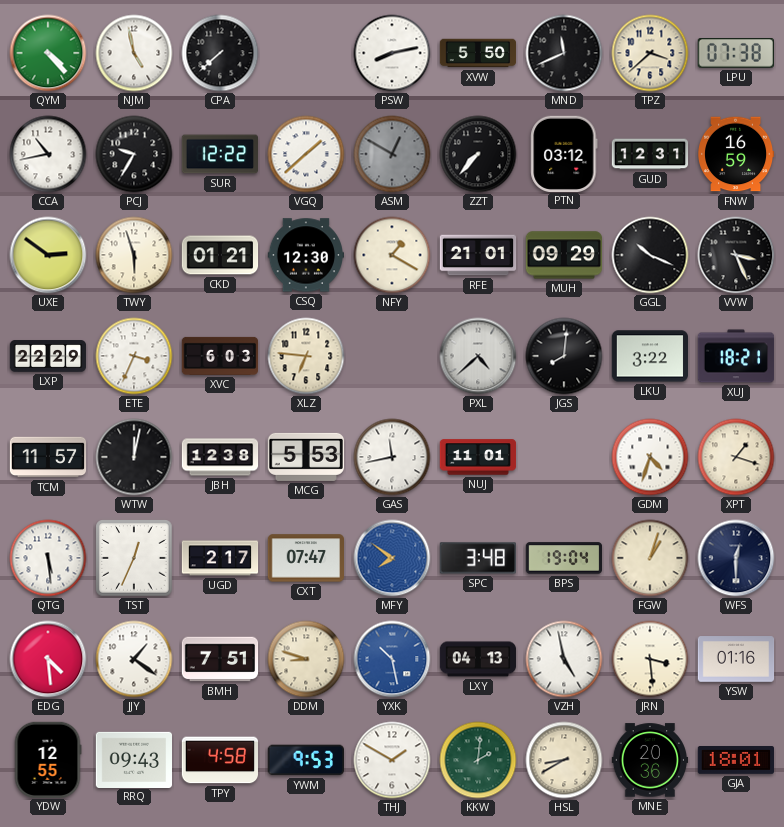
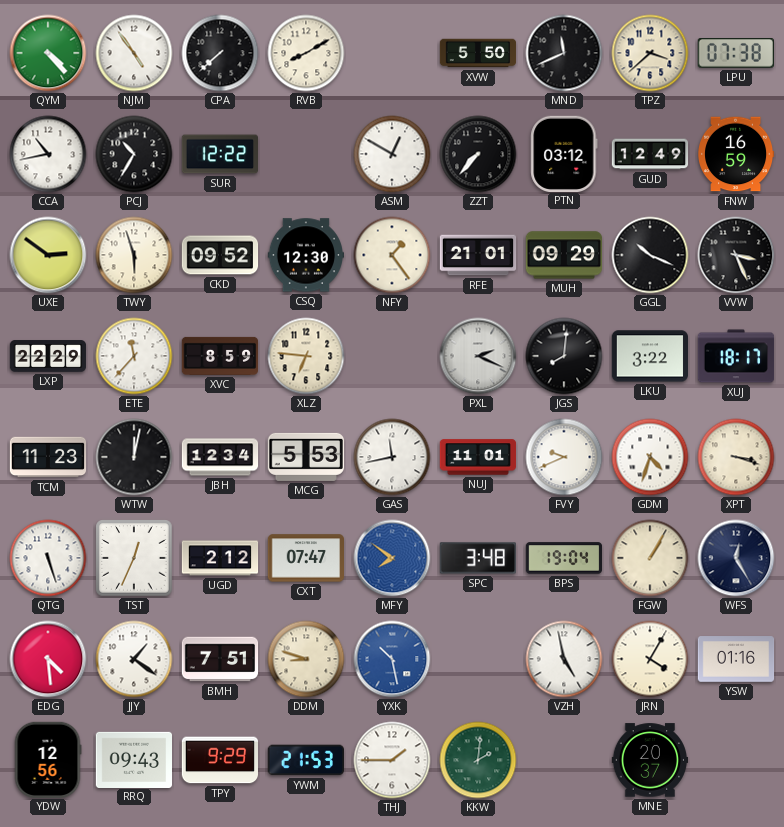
NJM: 4:58 -> 4:54
RVB: none -> 8:10
PSW: 8:13 -> none
PCJ: 9:35 -> 10:35
VGQ: 1:38 -> none
ASM dial: grey -> white
GUD: 12:31 -> 12:49
CKD: 01:21 -> 09:52
NFY: 1:20 -> 1:24
ETE: 3:34 -> 11:37
XVC: 6:03 -> 8:59
PXL: 4:38 -> 2:19
XUJ: 18:21 -> 18:17
TCM: 11:57 -> 11:23
JBH: 12:38 -> 12:34
FVY: none -> 9:41
XPT: 1:18 -> 3:18
QTG: 5:29 -> 5:27
UGD: 2:17 -> 2:12
FGW: 1:03 -> 1:05
WFS: 12:30 -> 12:25
LXY: 04:13 -> none
JRN: 3:29 -> 4:05
YDW: 12:55 -> 12:56
TPY: 4:58 -> 9:29
YWM: 9:53 -> 21:53
THJ: 1:50 -> 1:45
HSL: 8:40 -> none
MNE: 20:36 -> 20:37
GJA: 18:01 -> none
